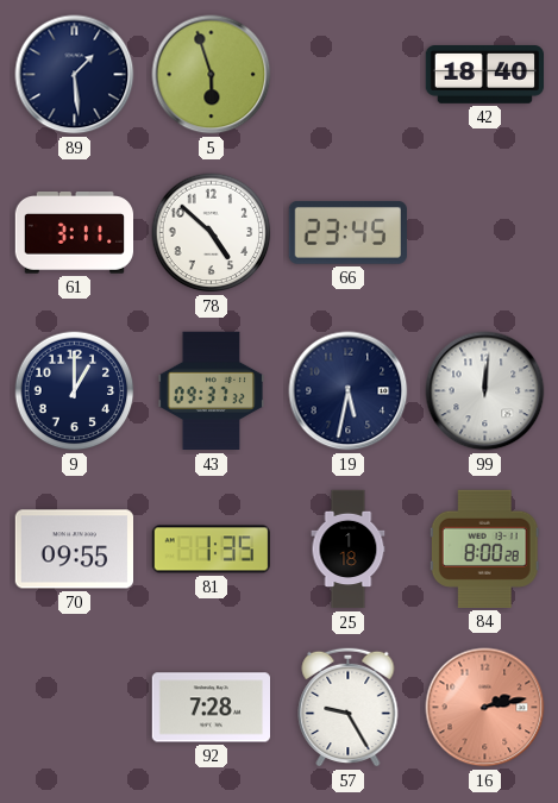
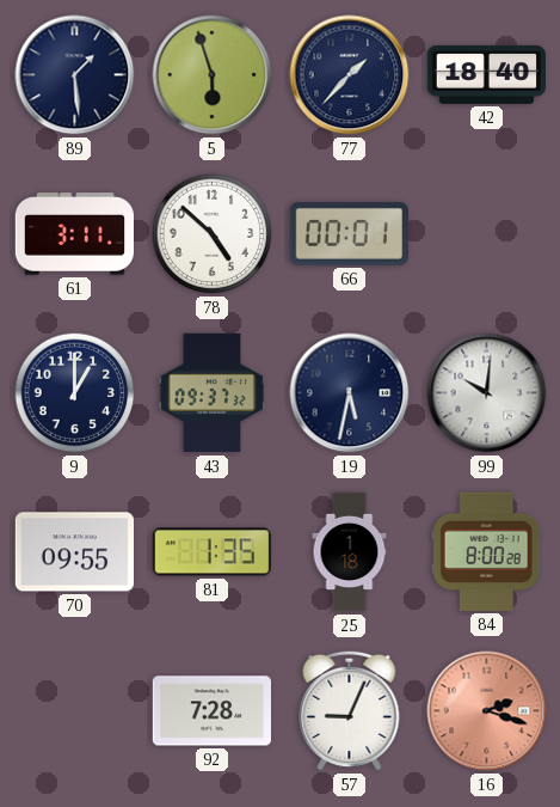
77: none -> 1:37
66: 23:45 -> 00:01
99: 12:01 -> 10:01
57: 9:25 -> 9:04
16: 2:13 -> 2:18
